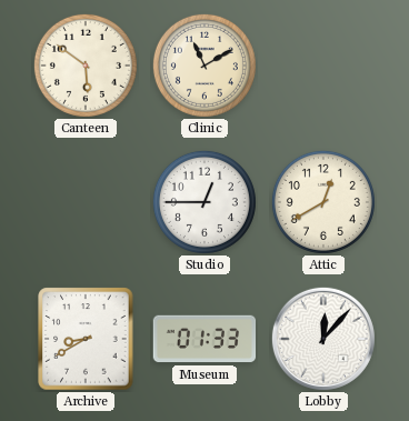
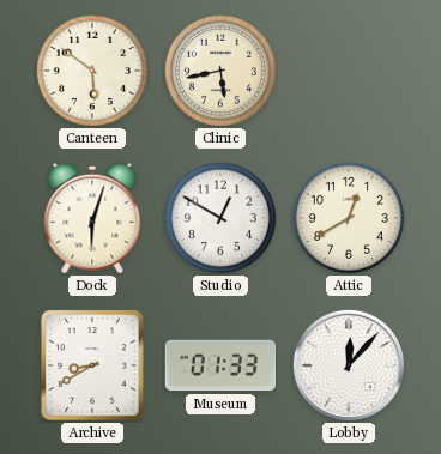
Clinic: 11:10 -> 5:43
Dock: none -> 6:03
Studio: 12:45 -> 12:50
